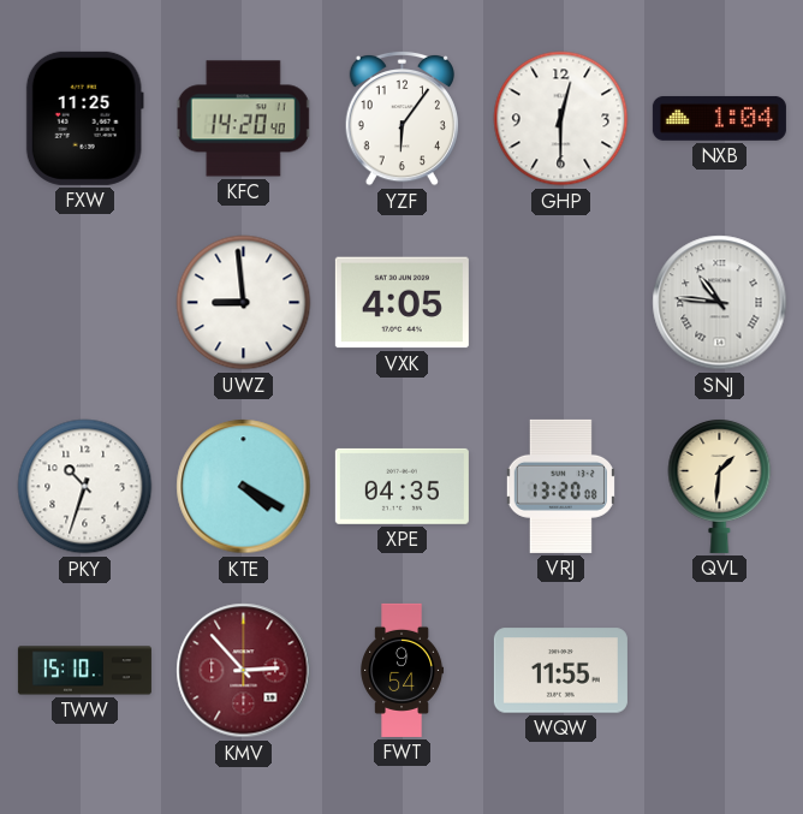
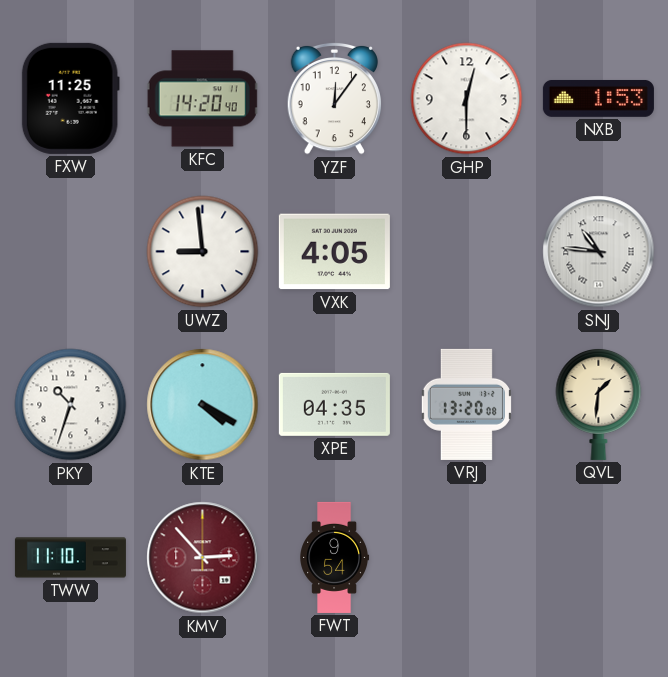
YZF: 6:06 -> 12:06
NXB: 1:04 -> 1:53
TWW: 15:10 -> 11:10
WQW: 11:55 -> none
